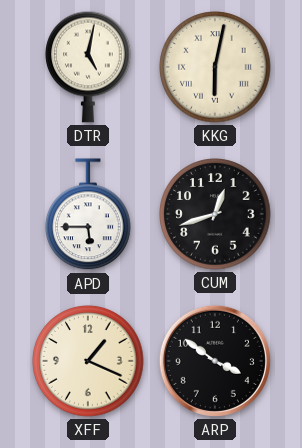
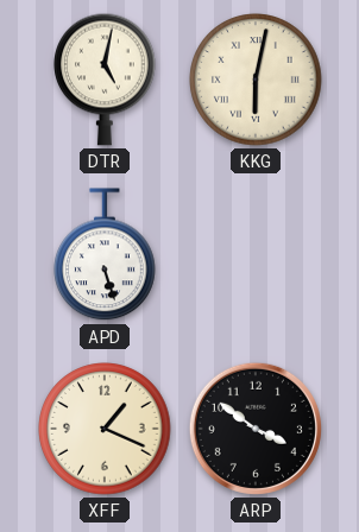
APD: 5:45 -> 5:27
CUM: 12:42 -> none
